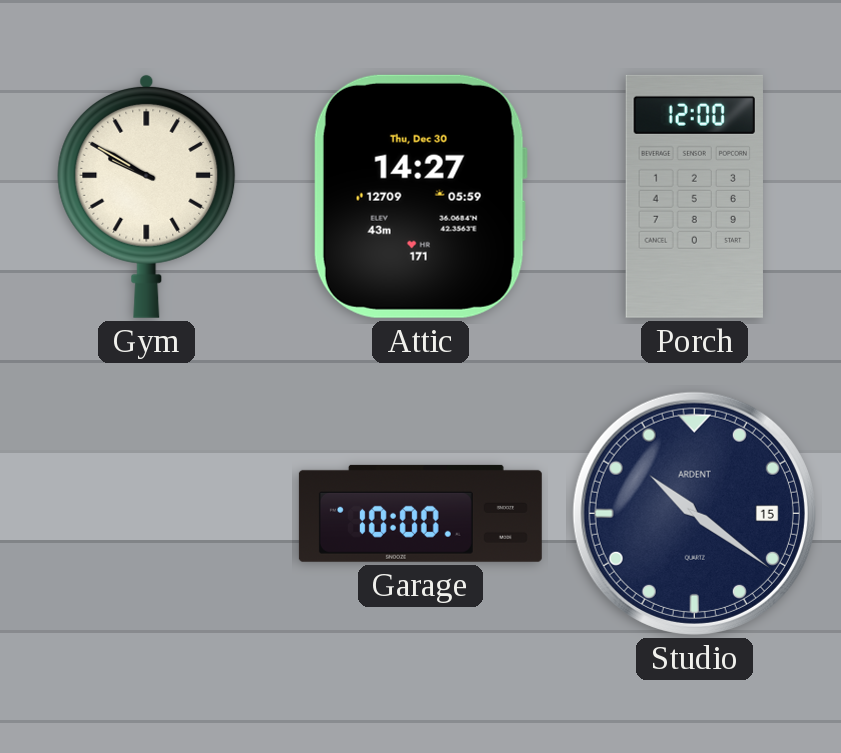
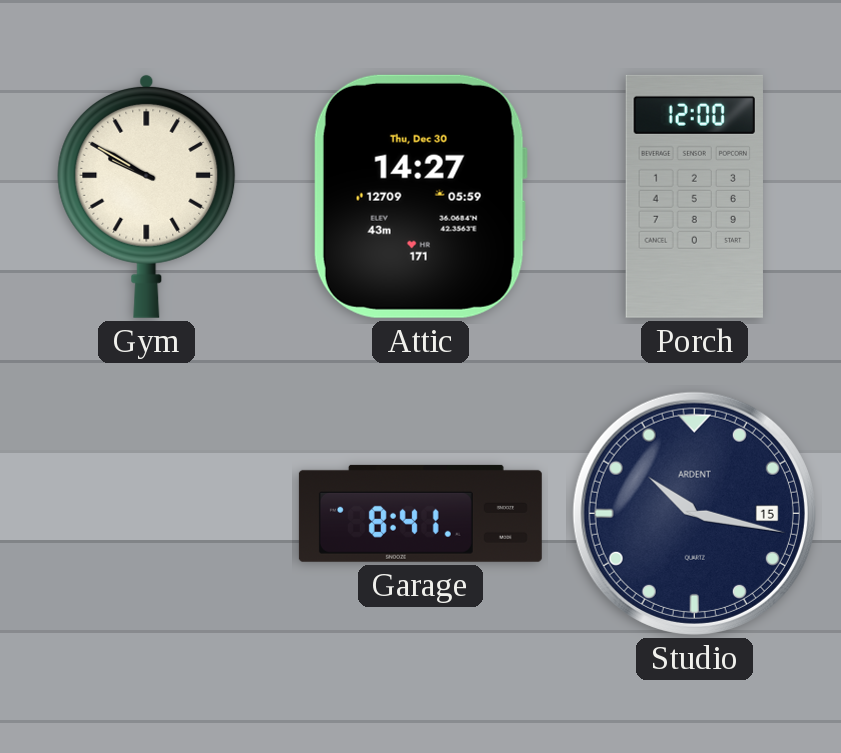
Garage: 10:00 -> 8:41
Studio: 10:21 -> 10:17
